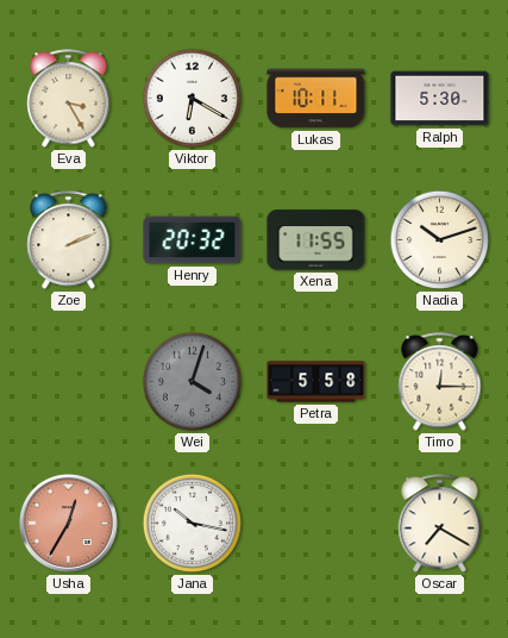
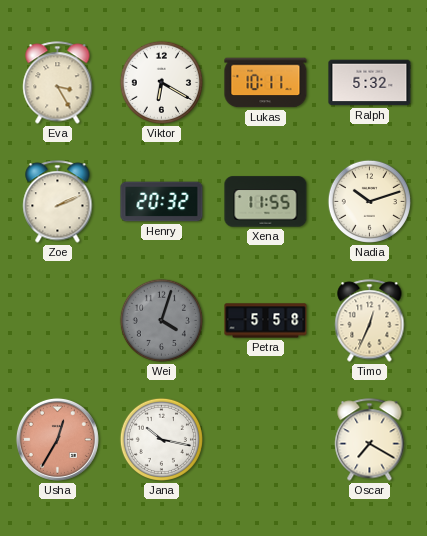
Ralph: 5:30 -> 5:32
Timo: 12:15 -> 12:34
